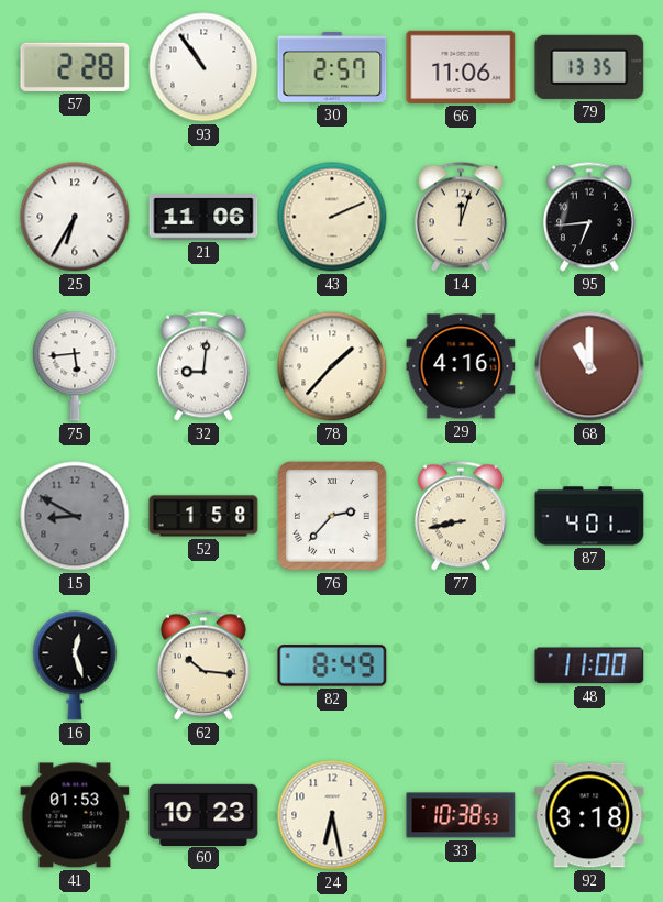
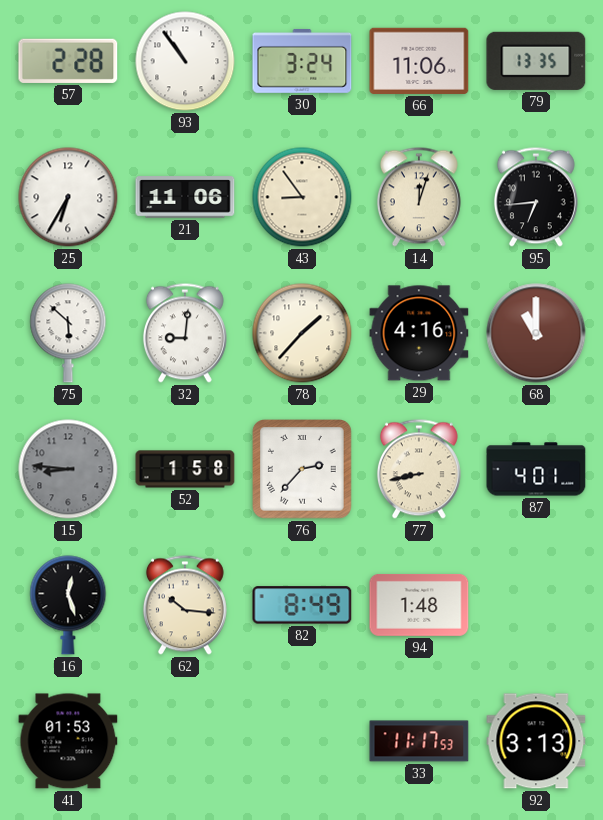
30: 2:57 -> 3:24
43: 2:11 -> 8:54
75: 5:44 -> 5:52
15: 8:50 -> 8:46
94: none -> 1:48
48: 11:00 -> none
60: 10:23 -> none
24: 6:28 -> none
33: 10:38 -> 11:17
92: 3:18 -> 3:13
